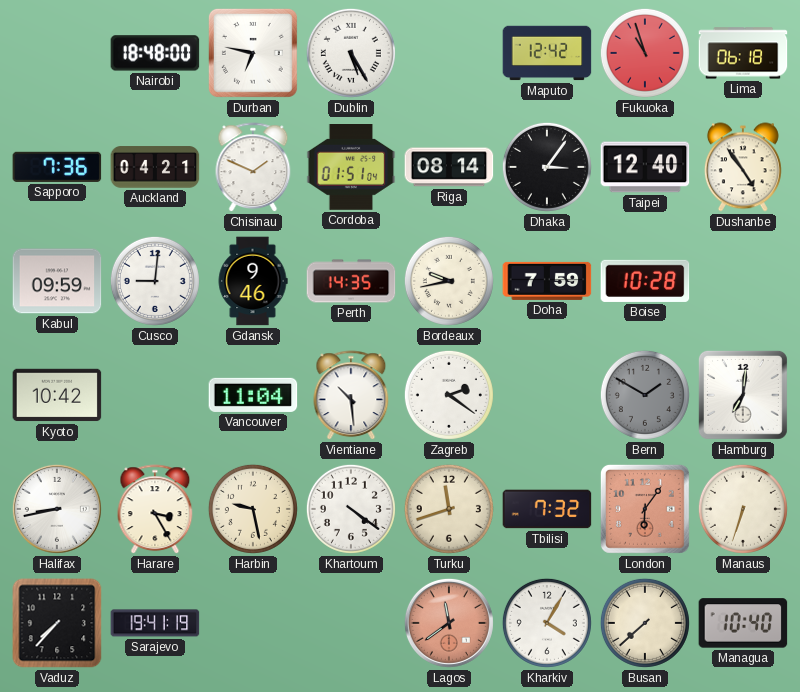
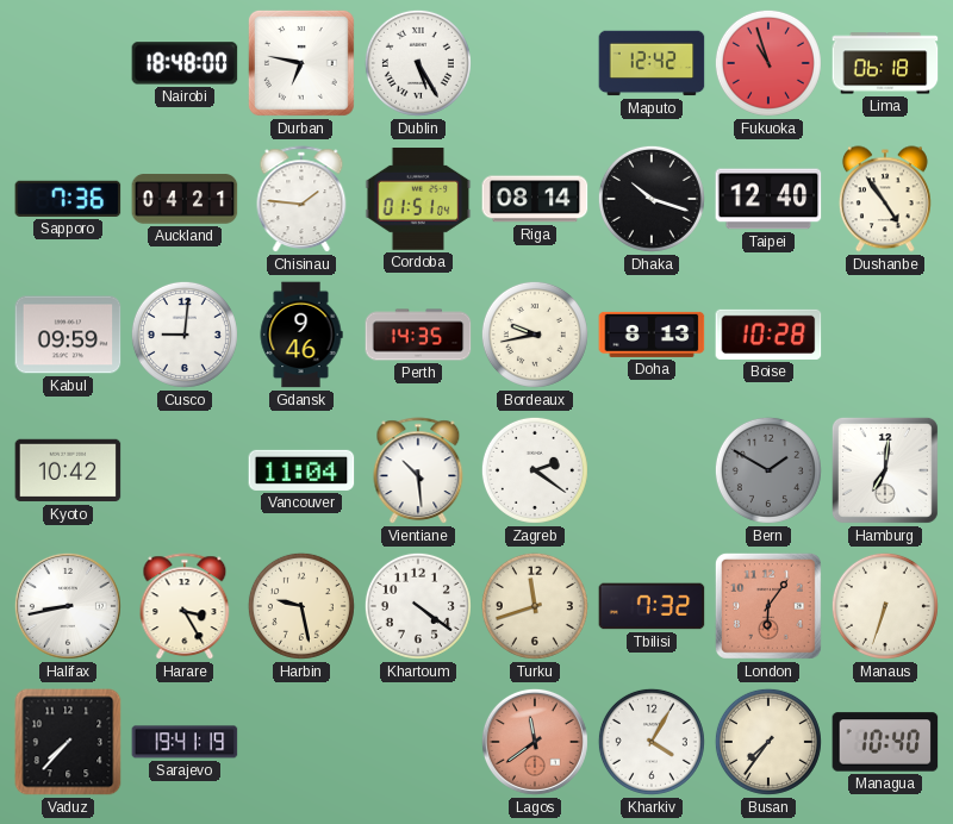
Chisinau: 1:49 -> 1:46
Dhaka: 3:06 -> 10:18
Doha: 7:59 -> 8:13
Busan: 7:38 -> 7:36
